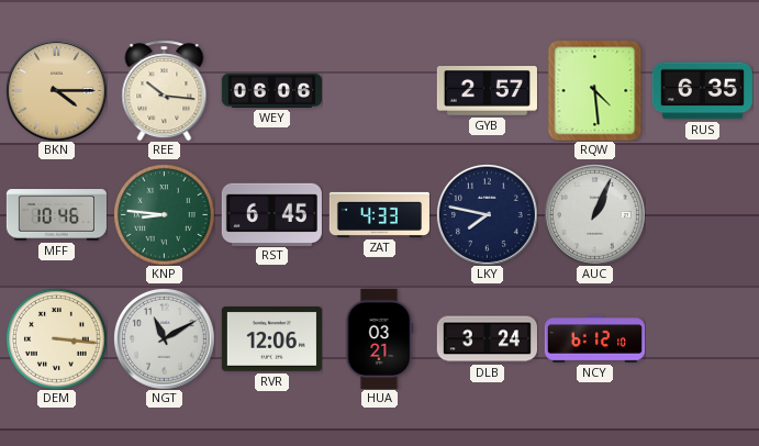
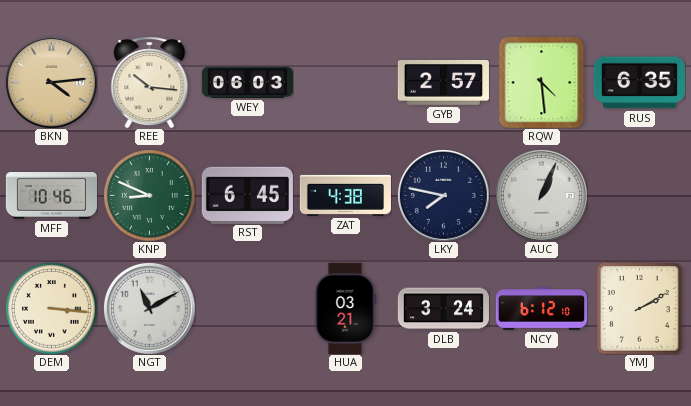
BKN: 4:15 -> 4:14
WEY: 06:06 -> 06:03
KNP: 8:46 -> 8:49
ZAT: 4:33 -> 4:38
RVR: 12:06 -> none
YMJ: none -> 2:10
